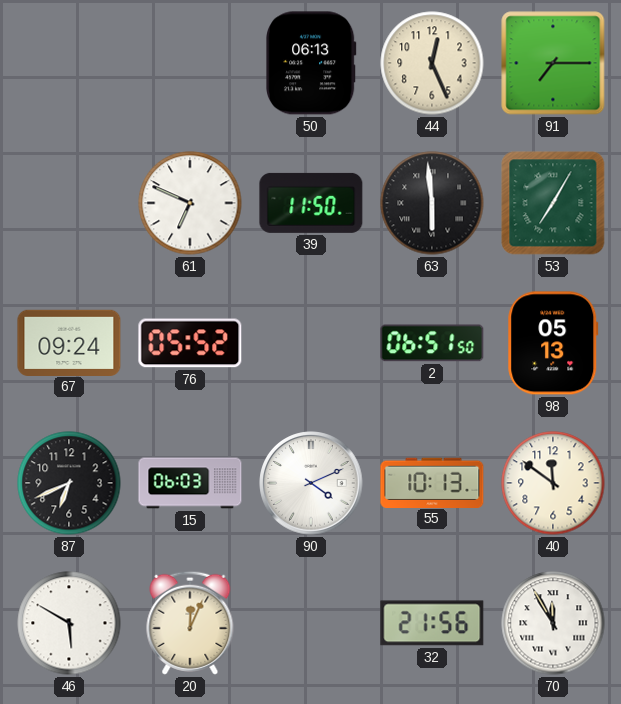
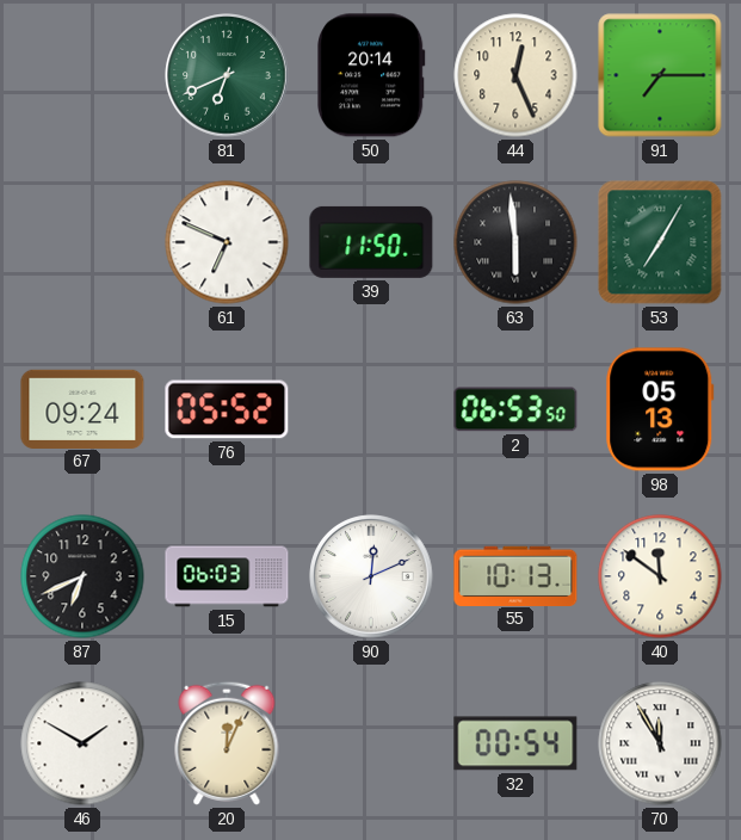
81: none -> 6:41
50: 06:13 -> 20:14
2: 06:51 -> 06:53
90: 4:11 -> 12:11
46: 5:50 -> 1:50
32: 21:56 -> 00:54
